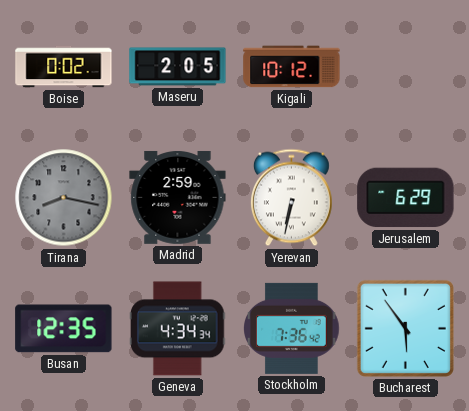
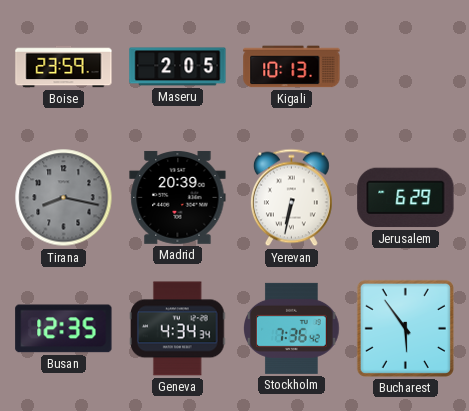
Boise: 0:02 -> 23:59
Kigali: 10:12 -> 10:13
Madrid: 2:59 -> 20:39
